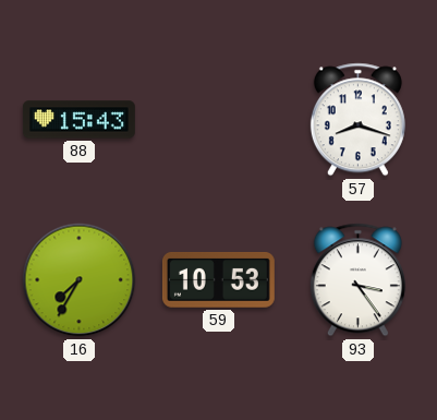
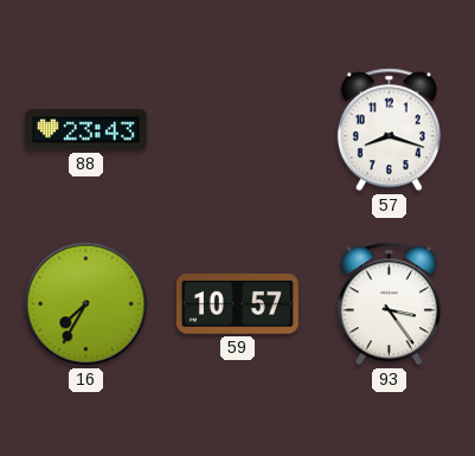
88: 15:43 -> 23:43
59: 10:53 -> 10:57
